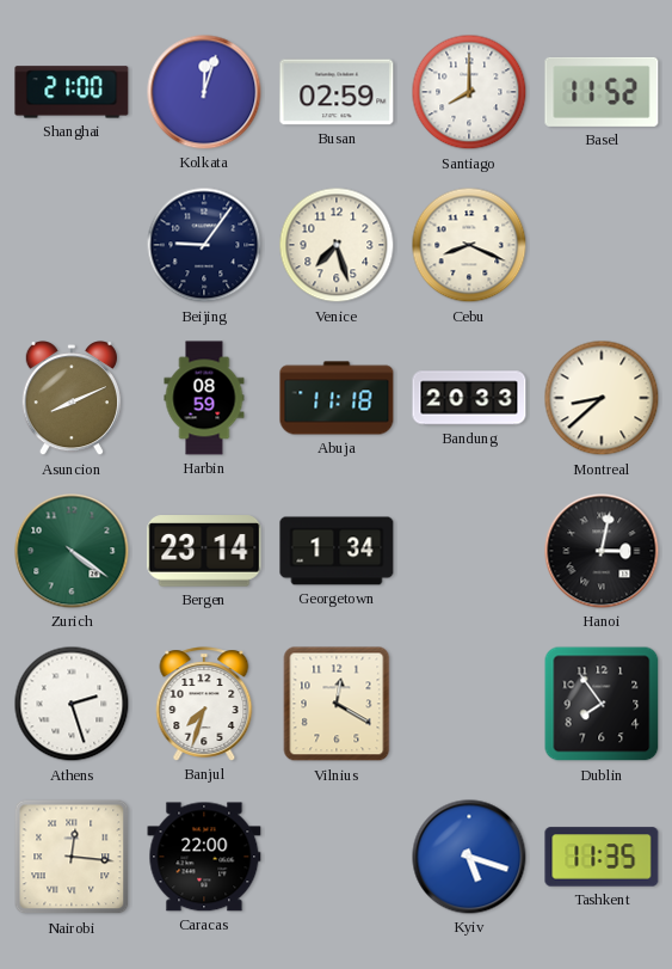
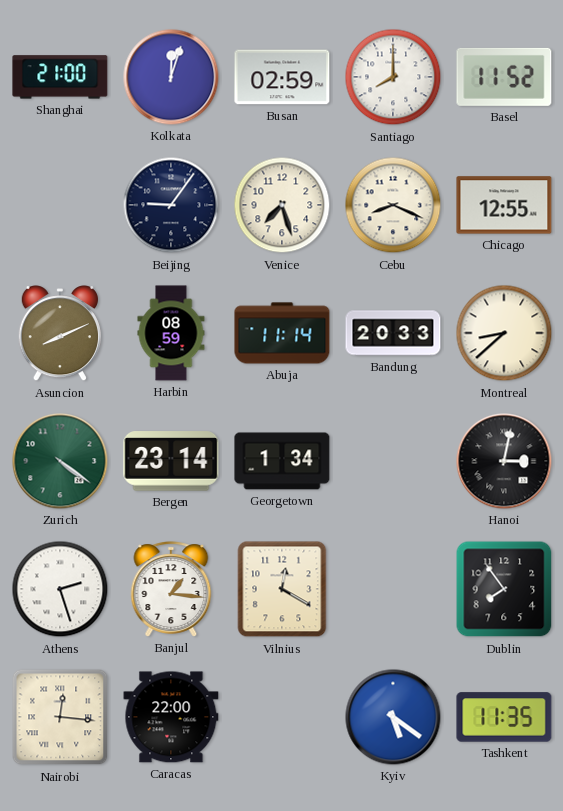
Chicago: none -> 12:55
Abuja: 11:18 -> 11:14
Banjul: 7:33 -> 1:16
Kyiv: 5:18 -> 5:21
